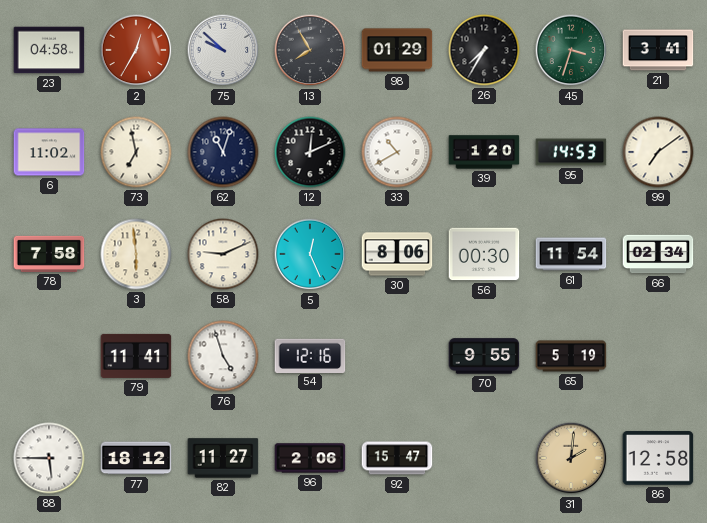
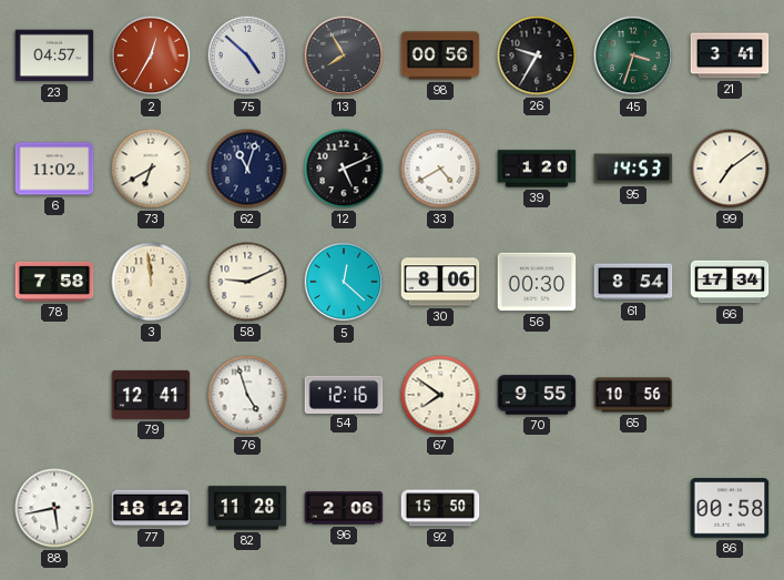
23: 04:58 -> 04:57
75: 9:52 -> 4:52
98: 01:29 -> 00:56
26: 7:35 -> 9:35
73: 6:58 -> 6:40
12: 12:11 -> 5:11
33: 10:40 -> 4:40
3: 5:59 -> 11:59
5: 12:26 -> 12:22
61: 11:54 -> 8:54
66: 02:34 -> 17:34
79: 11:41 -> 12:41
67: none -> 7:51
65: 5:19 -> 10:56
88: 5:45 -> 5:43
82: 11:27 -> 11:28
92: 15:47 -> 15:50
31: 2:01 -> none
86: 12:58 -> 00:58
